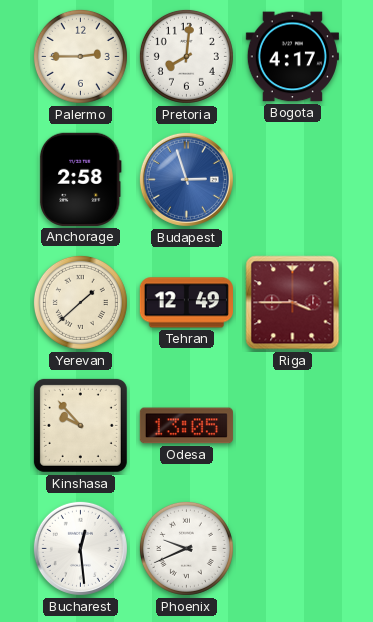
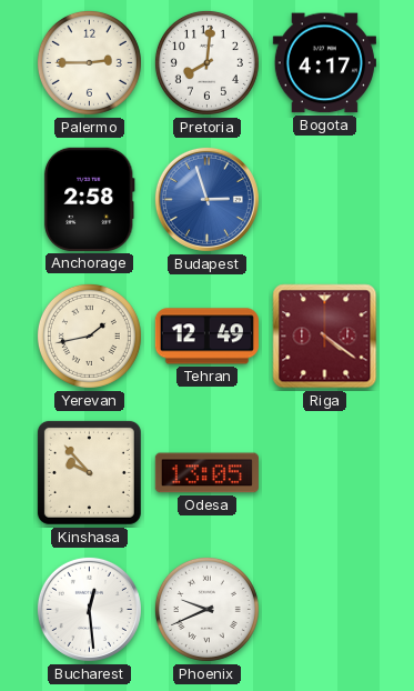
Yerevan: 1:38 -> 1:43
Riga: 3:45 -> 4:21
